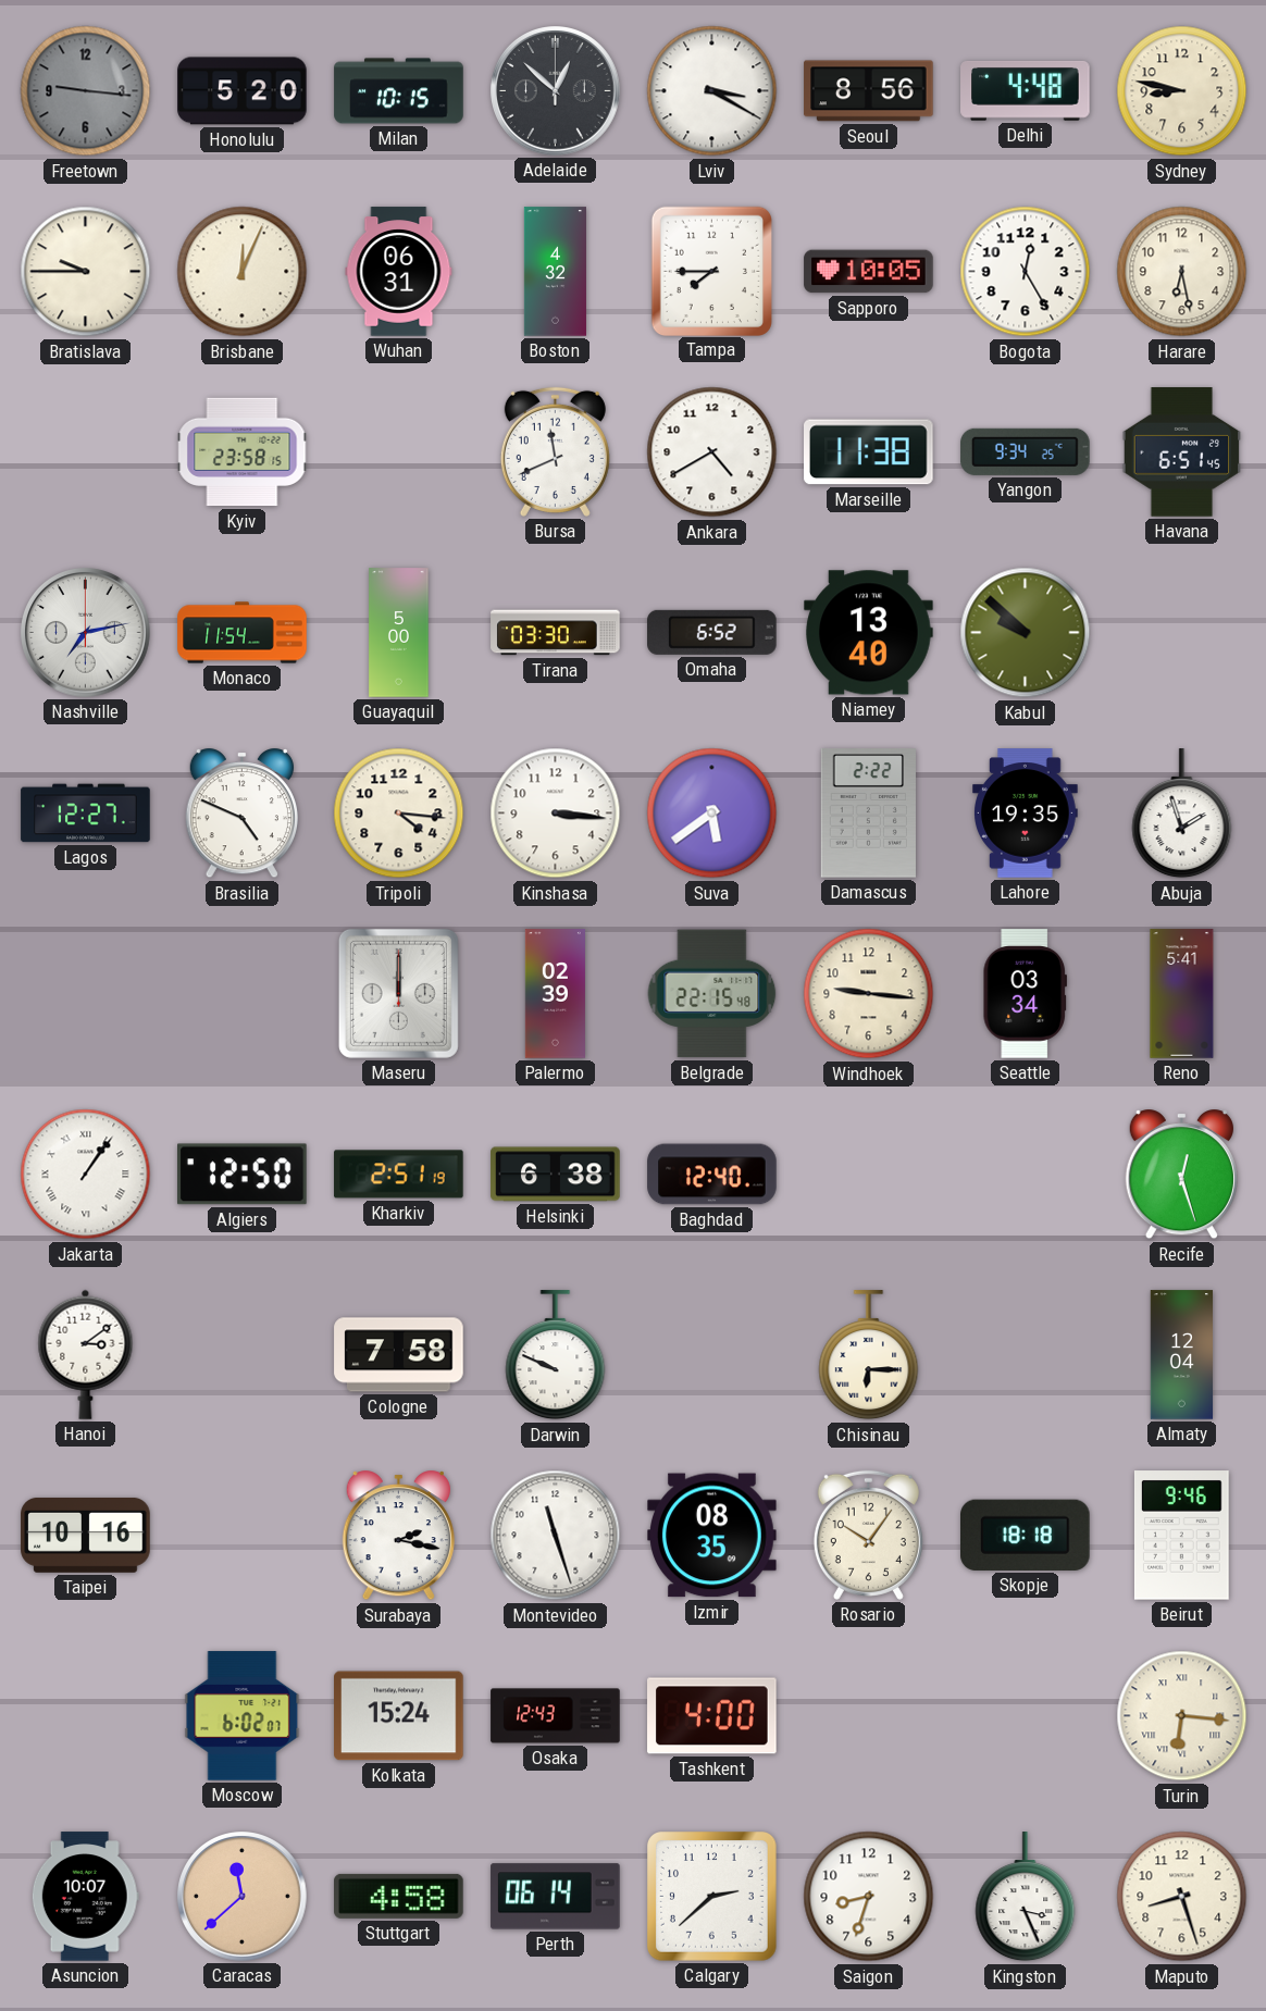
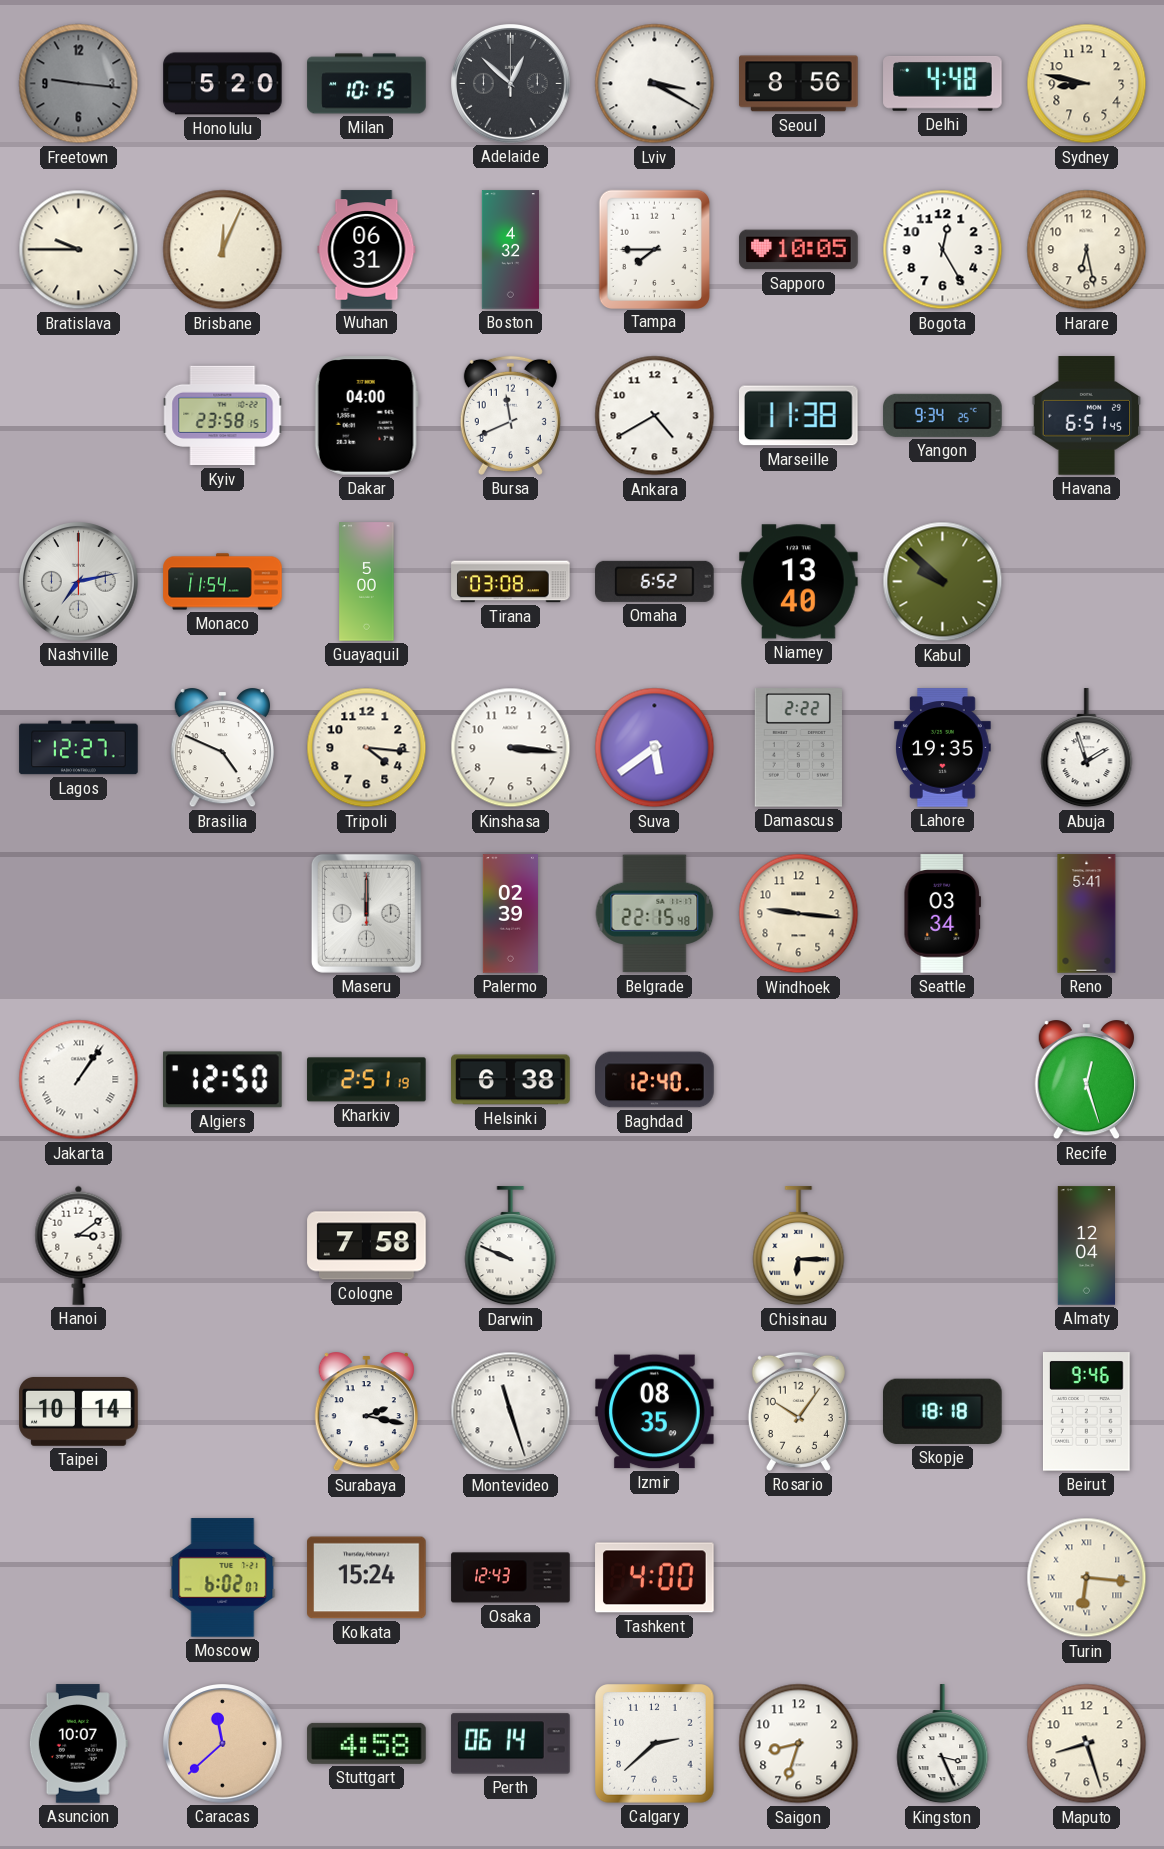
Dakar: none -> 04:00
Tirana: 03:30 -> 03:08
Taipei: 10:16 -> 10:14
